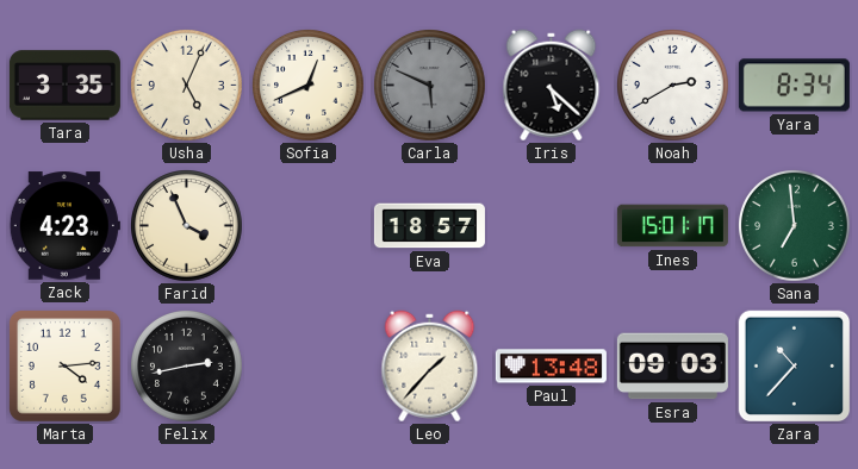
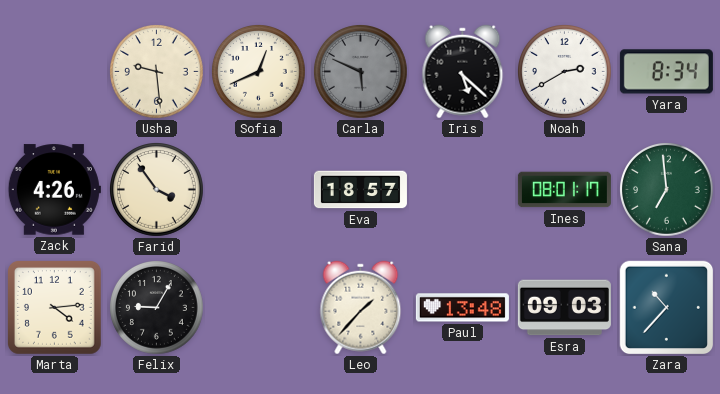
Tara: 3:35 -> none
Usha: 5:04 -> 9:29
Zack: 4:23 -> 4:26
Farid: 3:56 -> 3:54
Ines: 15:01 -> 08:01
Felix: 2:43 -> 9:05
